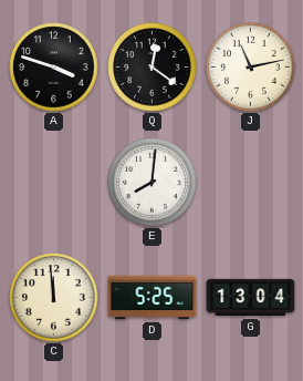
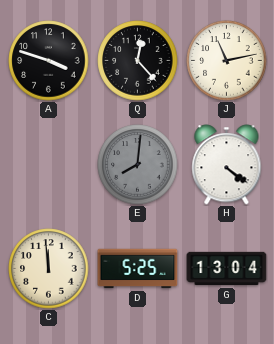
Q: 12:21 -> 12:23
E dial: white -> grey
H: none -> 4:21
